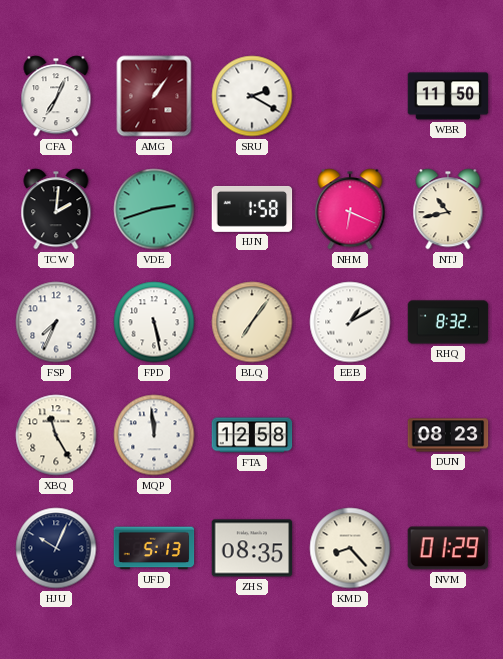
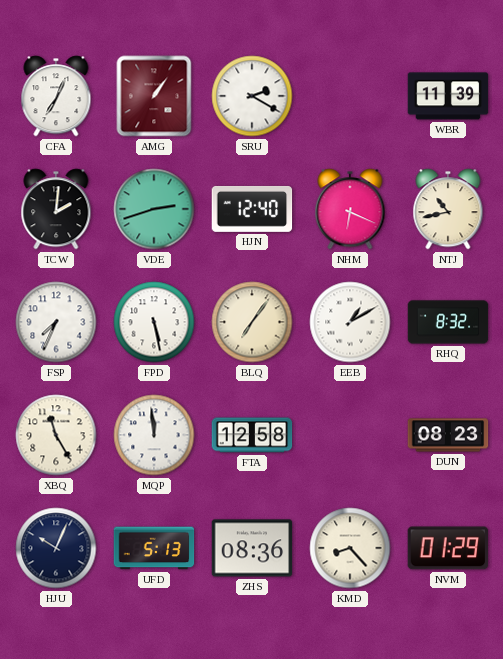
WBR: 11:50 -> 11:39
HJN: 1:58 -> 12:40
ZHS: 08:35 -> 08:36
